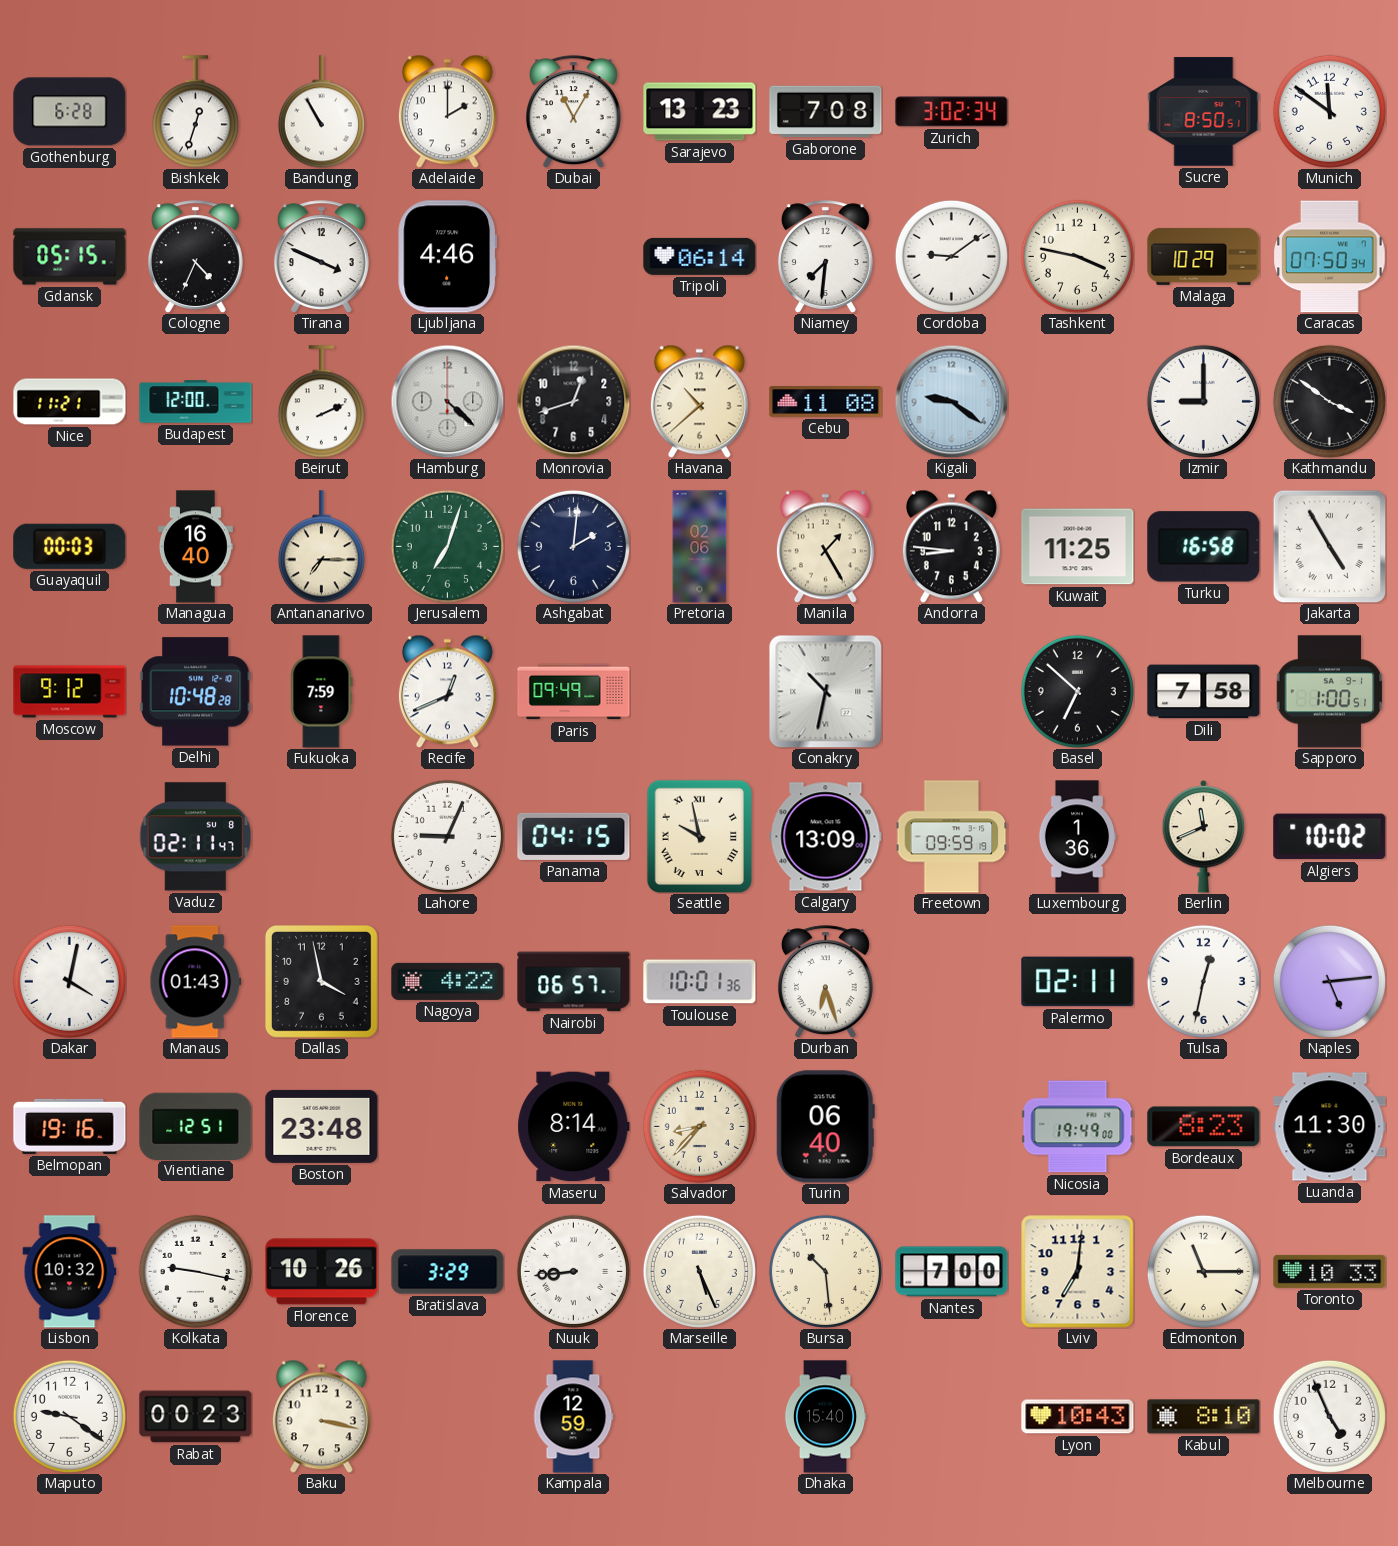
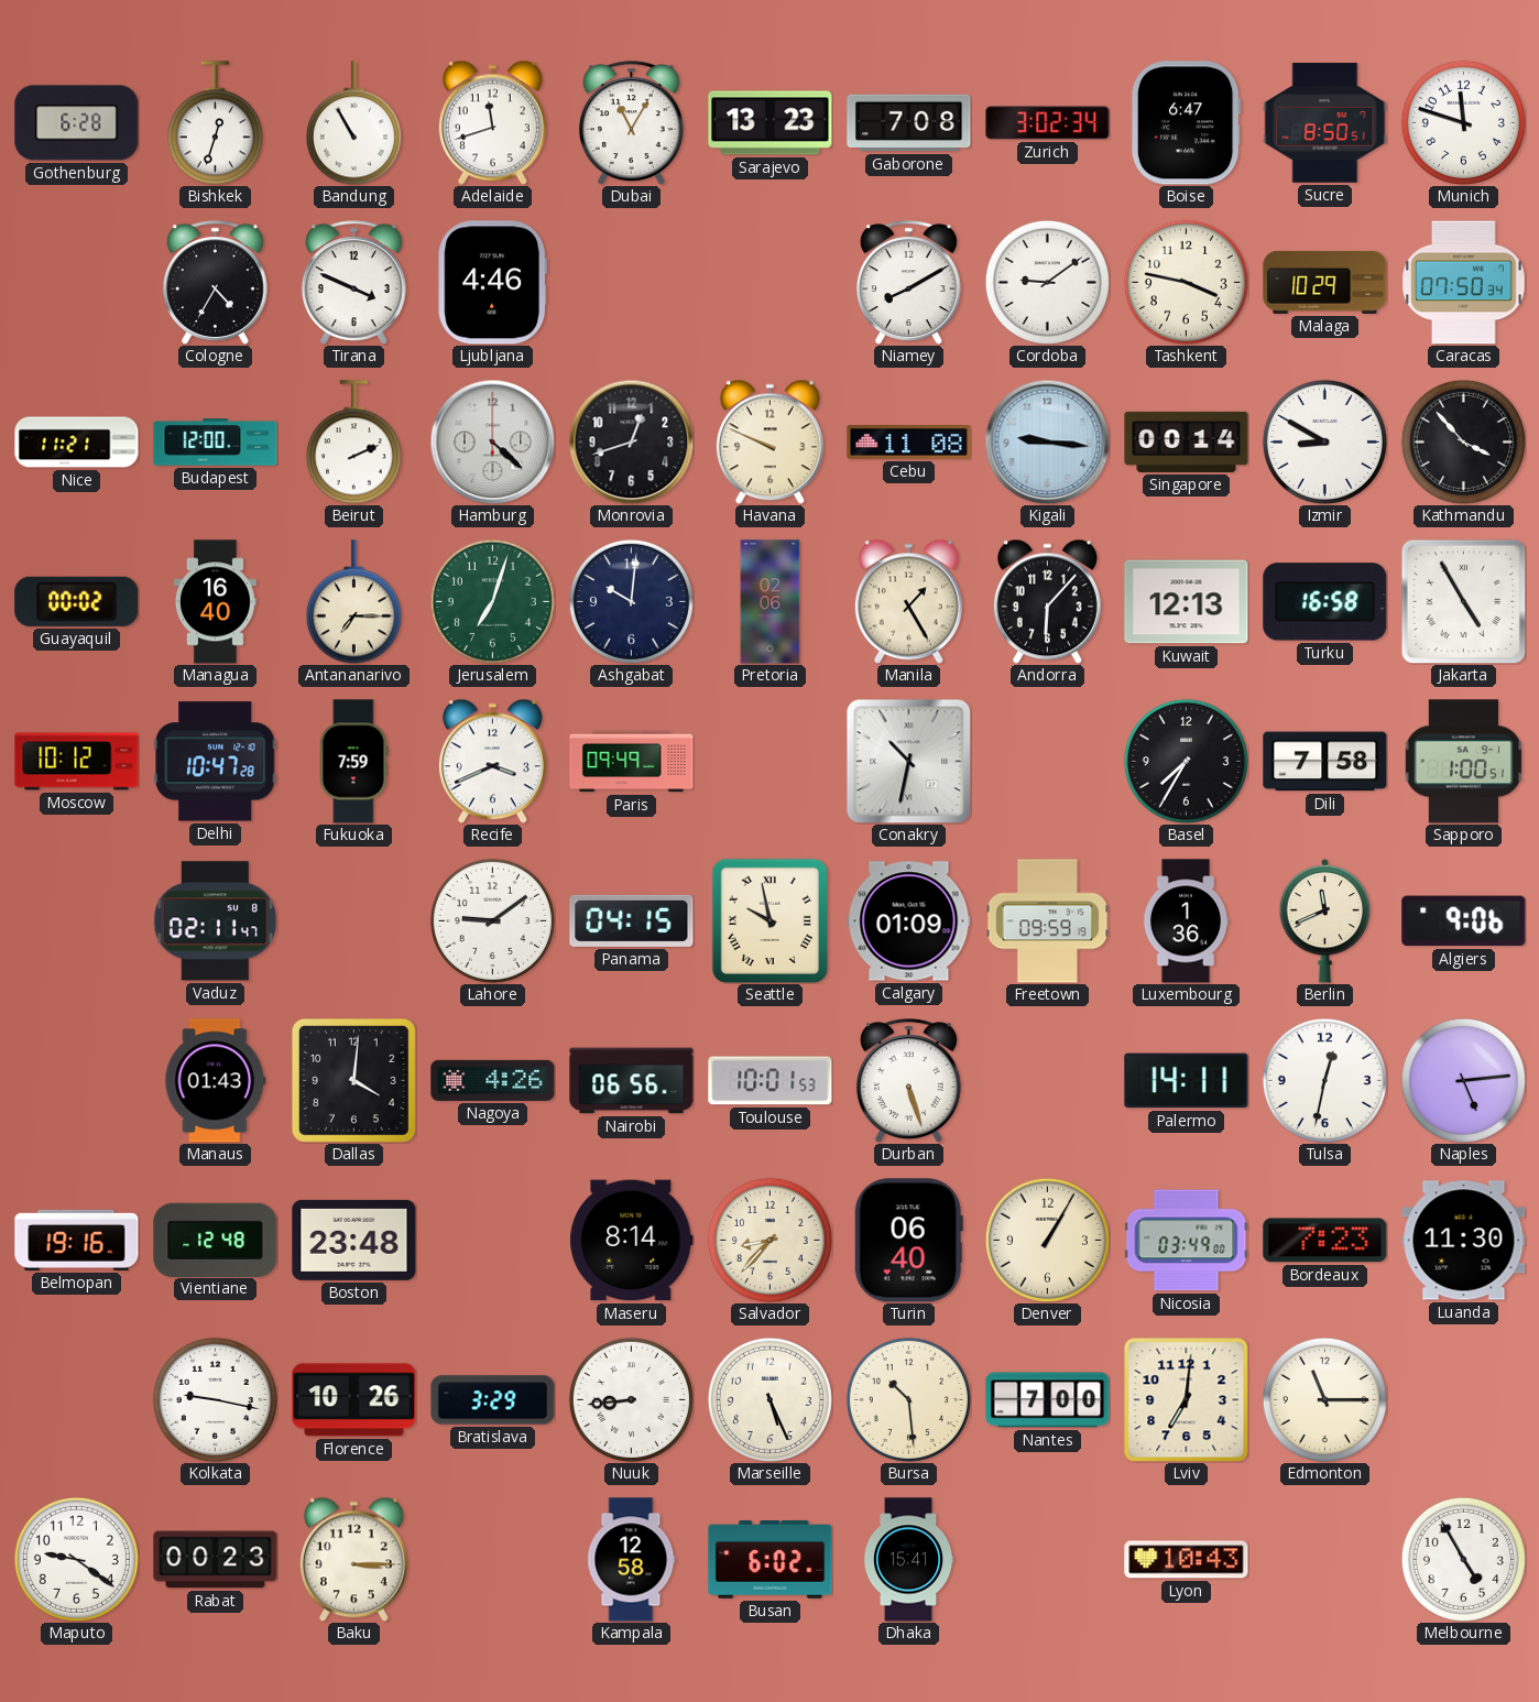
Adelaide: 2:00 -> 11:42
Boise: none -> 6:47
Munich: 11:51 -> 11:48
Gdansk: 05:15 -> none
Cologne: 4:34 -> 4:35
Tripoli: 06:14 -> none
Niamey: 7:31 -> 8:10
Havana: 10:38 -> 9:49
Kigali: 9:21 -> 9:16
Singapore: none -> 00:14
Izmir: 9:00 -> 8:50
Kathmandu: 3:51 -> 3:53
Guayaquil: 00:03 -> 00:02
Ashgabat: 2:01 -> 10:01
Andorra: 8:46 -> 6:07
Kuwait: 11:25 -> 12:13
Moscow: 9:12 -> 10:12
Delhi: 10:48 -> 10:47
Recife: 12:41 -> 3:41
Basel: 6:52 -> 7:35
Lahore: 9:04 -> 9:09
Calgary: 13:09 -> 01:09
Algiers: 10:02 -> 9:06
Dakar: 4:02 -> none
Dallas: 3:58 -> 4:01
Nagoya: 4:22 -> 4:26
Nairobi: 06:57 -> 06:56
Toulouse: 10:01:36 -> 10:01:53
Durban: 6:27 -> 5:27
Palermo: 02:11 -> 14:11
Vientiane: 12:51 -> 12:48
Denver: none -> 1:05
Nicosia: 19:49 -> 03:49
Bordeaux: 8:23 -> 7:23
Lisbon: 10:32 -> none
Toronto: 10:33 -> none
Baku: 3:17 -> 3:15
Kampala: 12:59 -> 12:58
Busan: none -> 6:02
Dhaka: 15:40 -> 15:41
Kabul: 8:10 -> none
Melbourne: 4:56 -> 4:55
